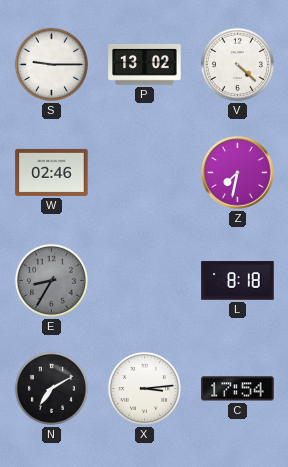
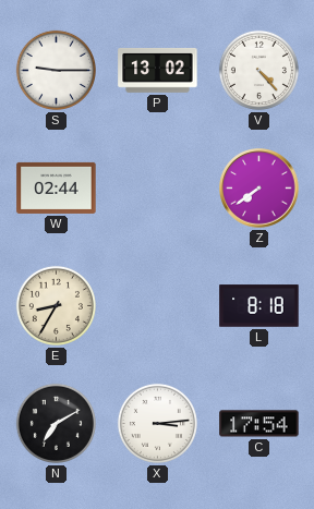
V: 4:22 -> 4:23
W: 02:46 -> 02:44
Z: 7:32 -> 7:39
E dial: grey -> cream
